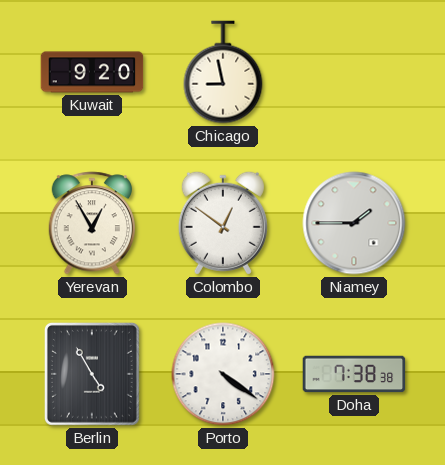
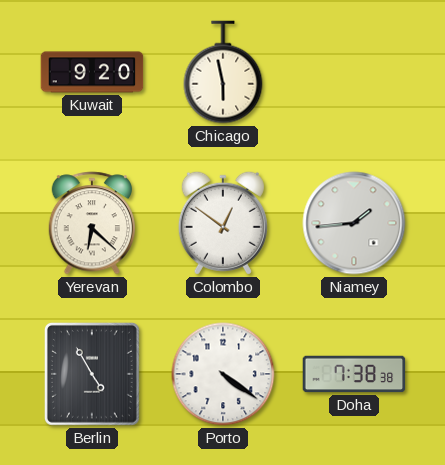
Chicago: 8:58 -> 5:58
Yerevan: 12:55 -> 6:22
Niamey: 1:45 -> 1:44
